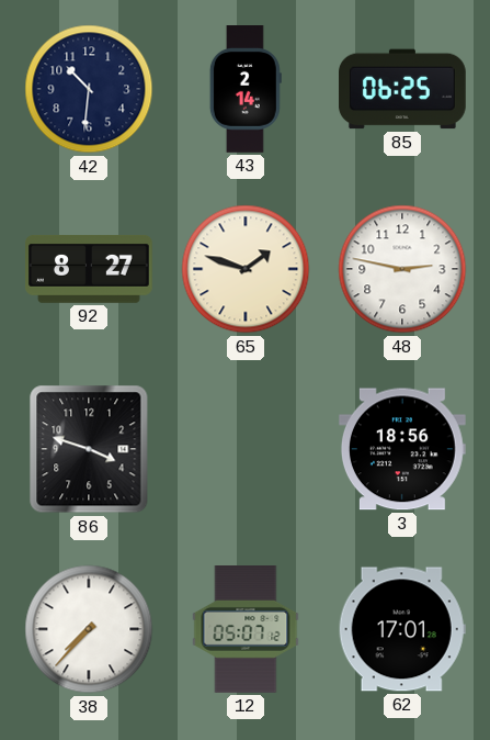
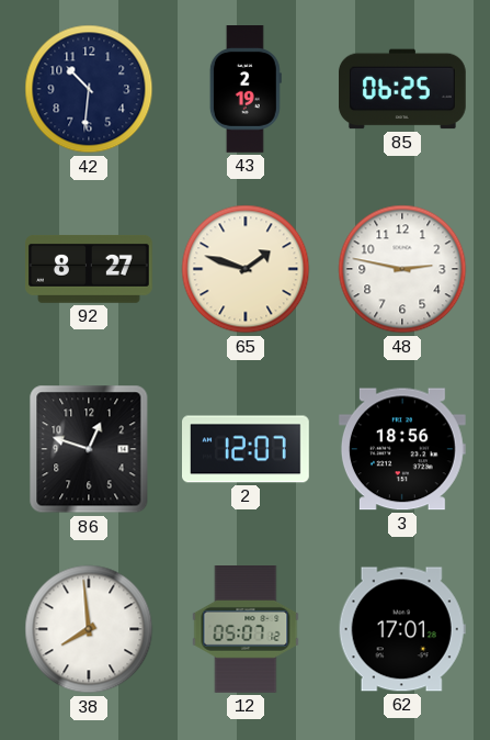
43: 2:14 -> 2:19
86: 3:48 -> 12:48
2: none -> 12:07
38: 7:37 -> 7:59
